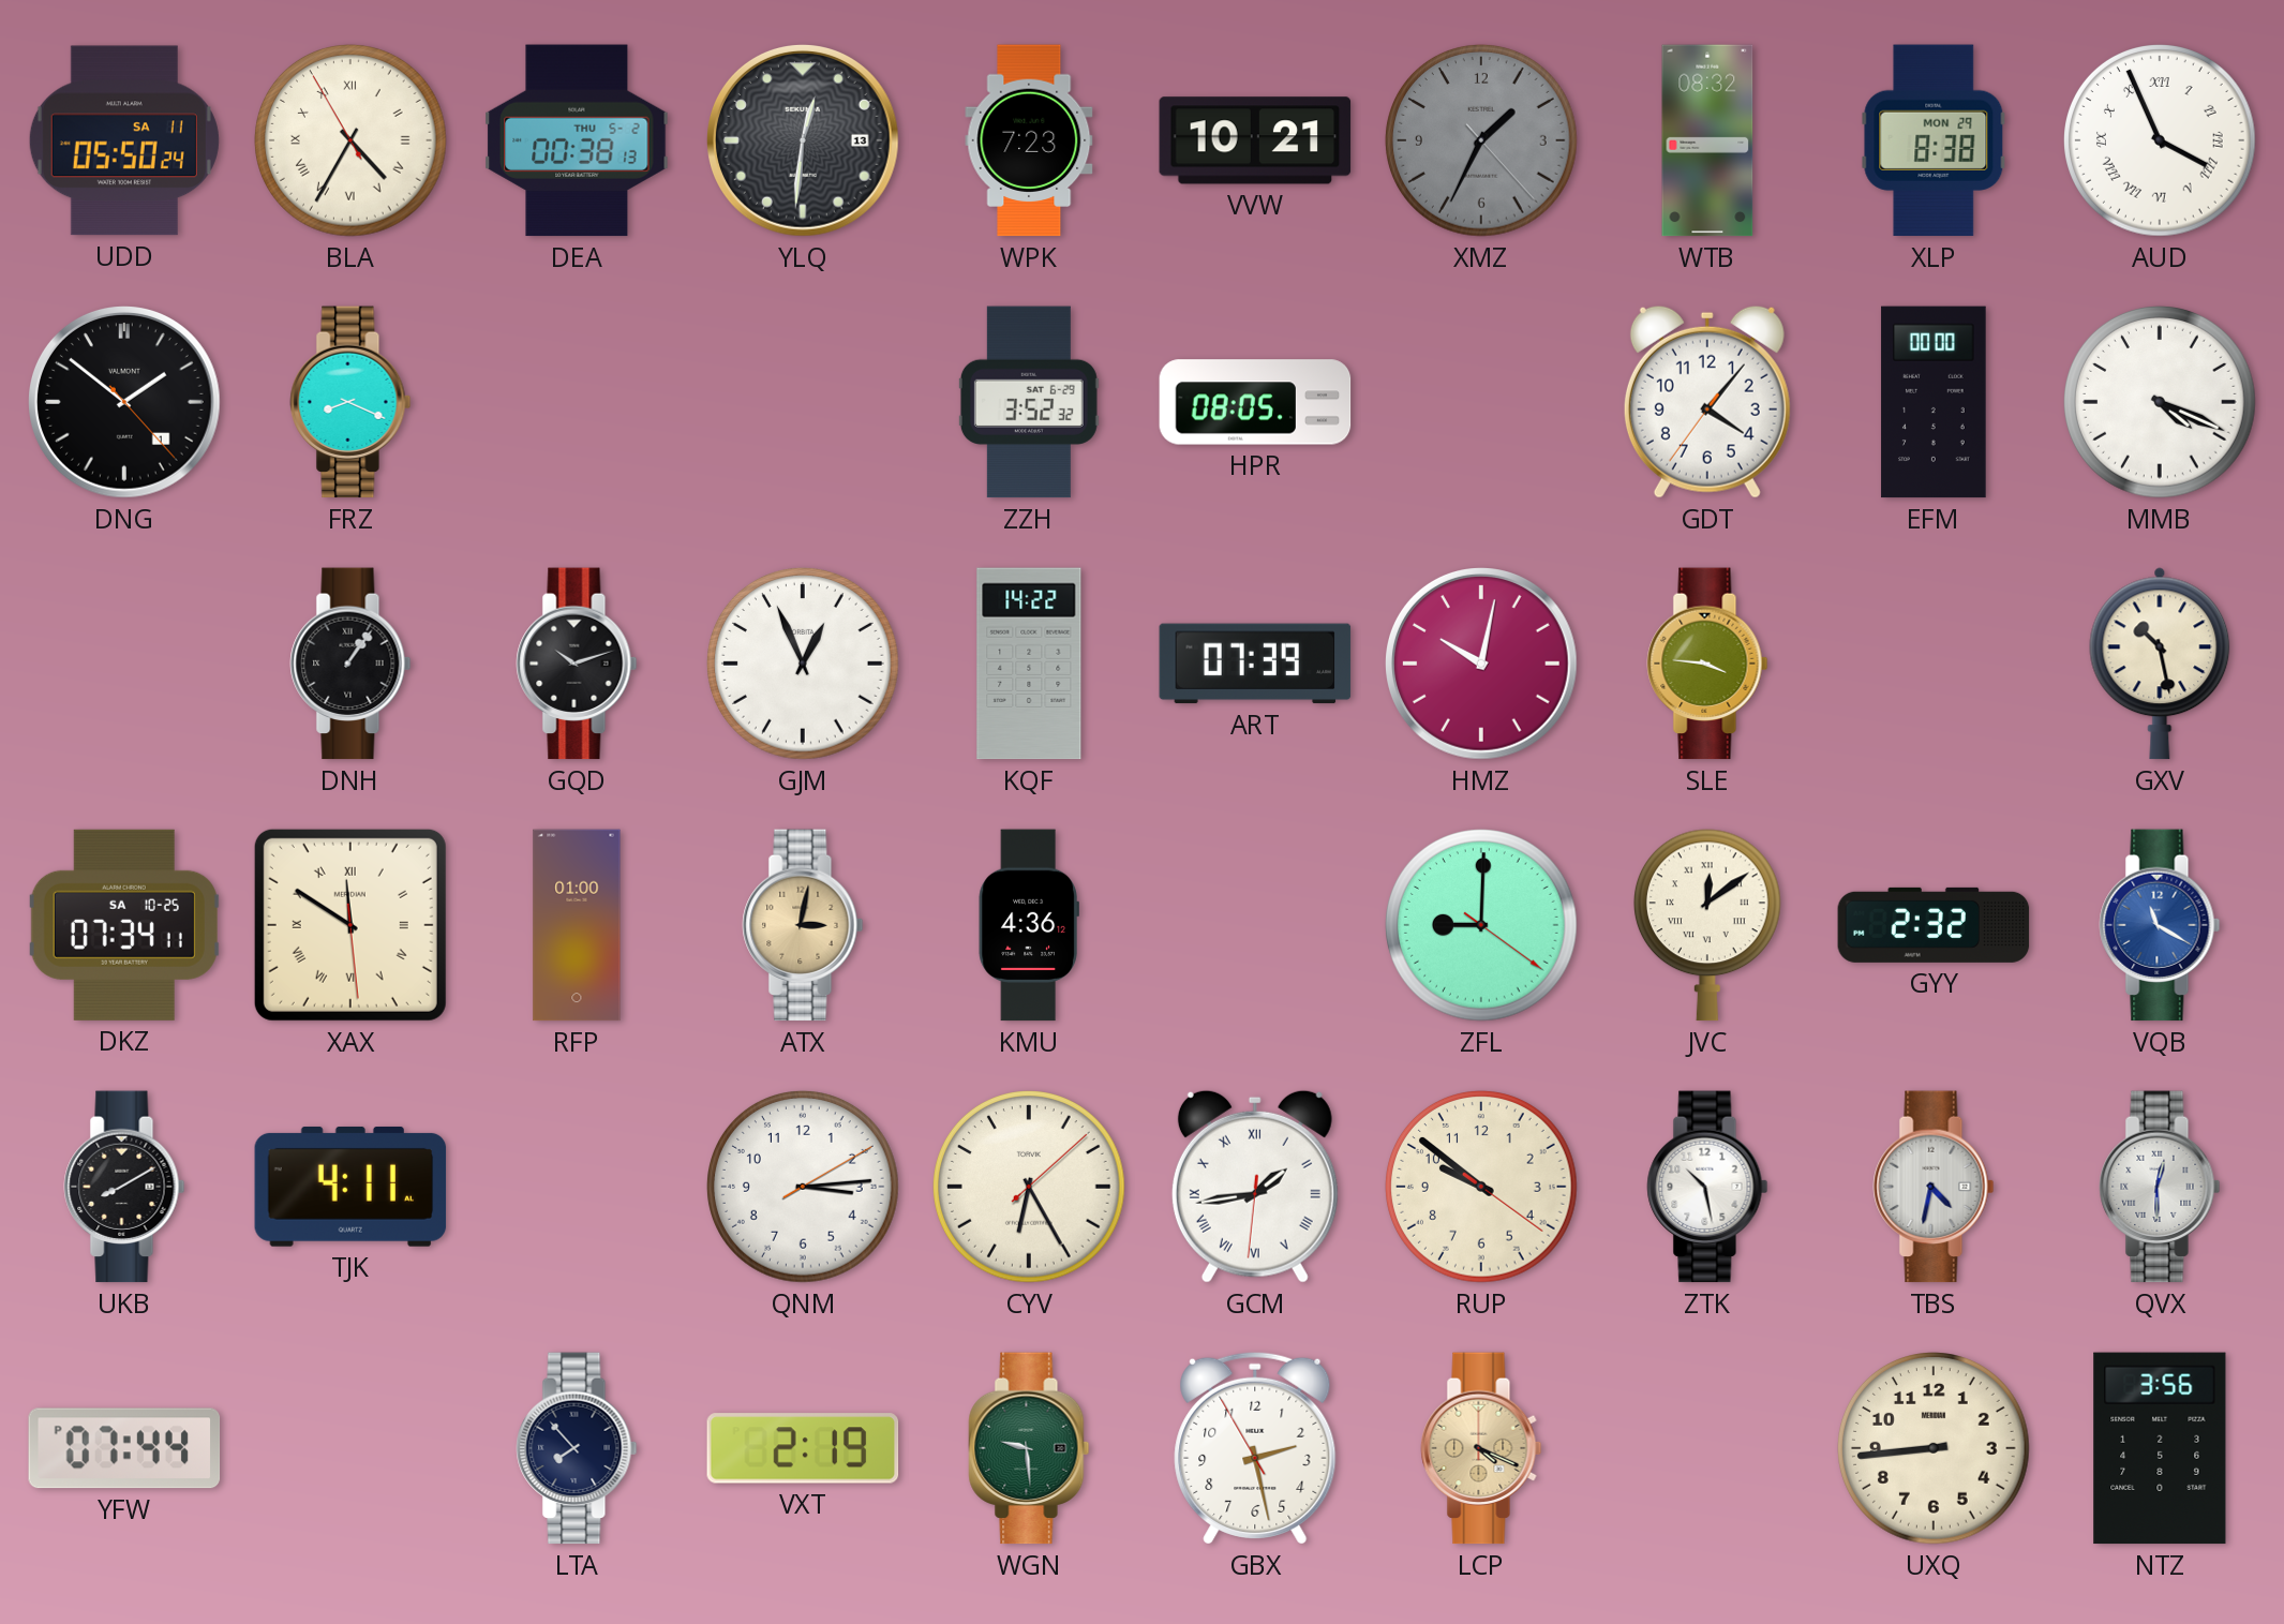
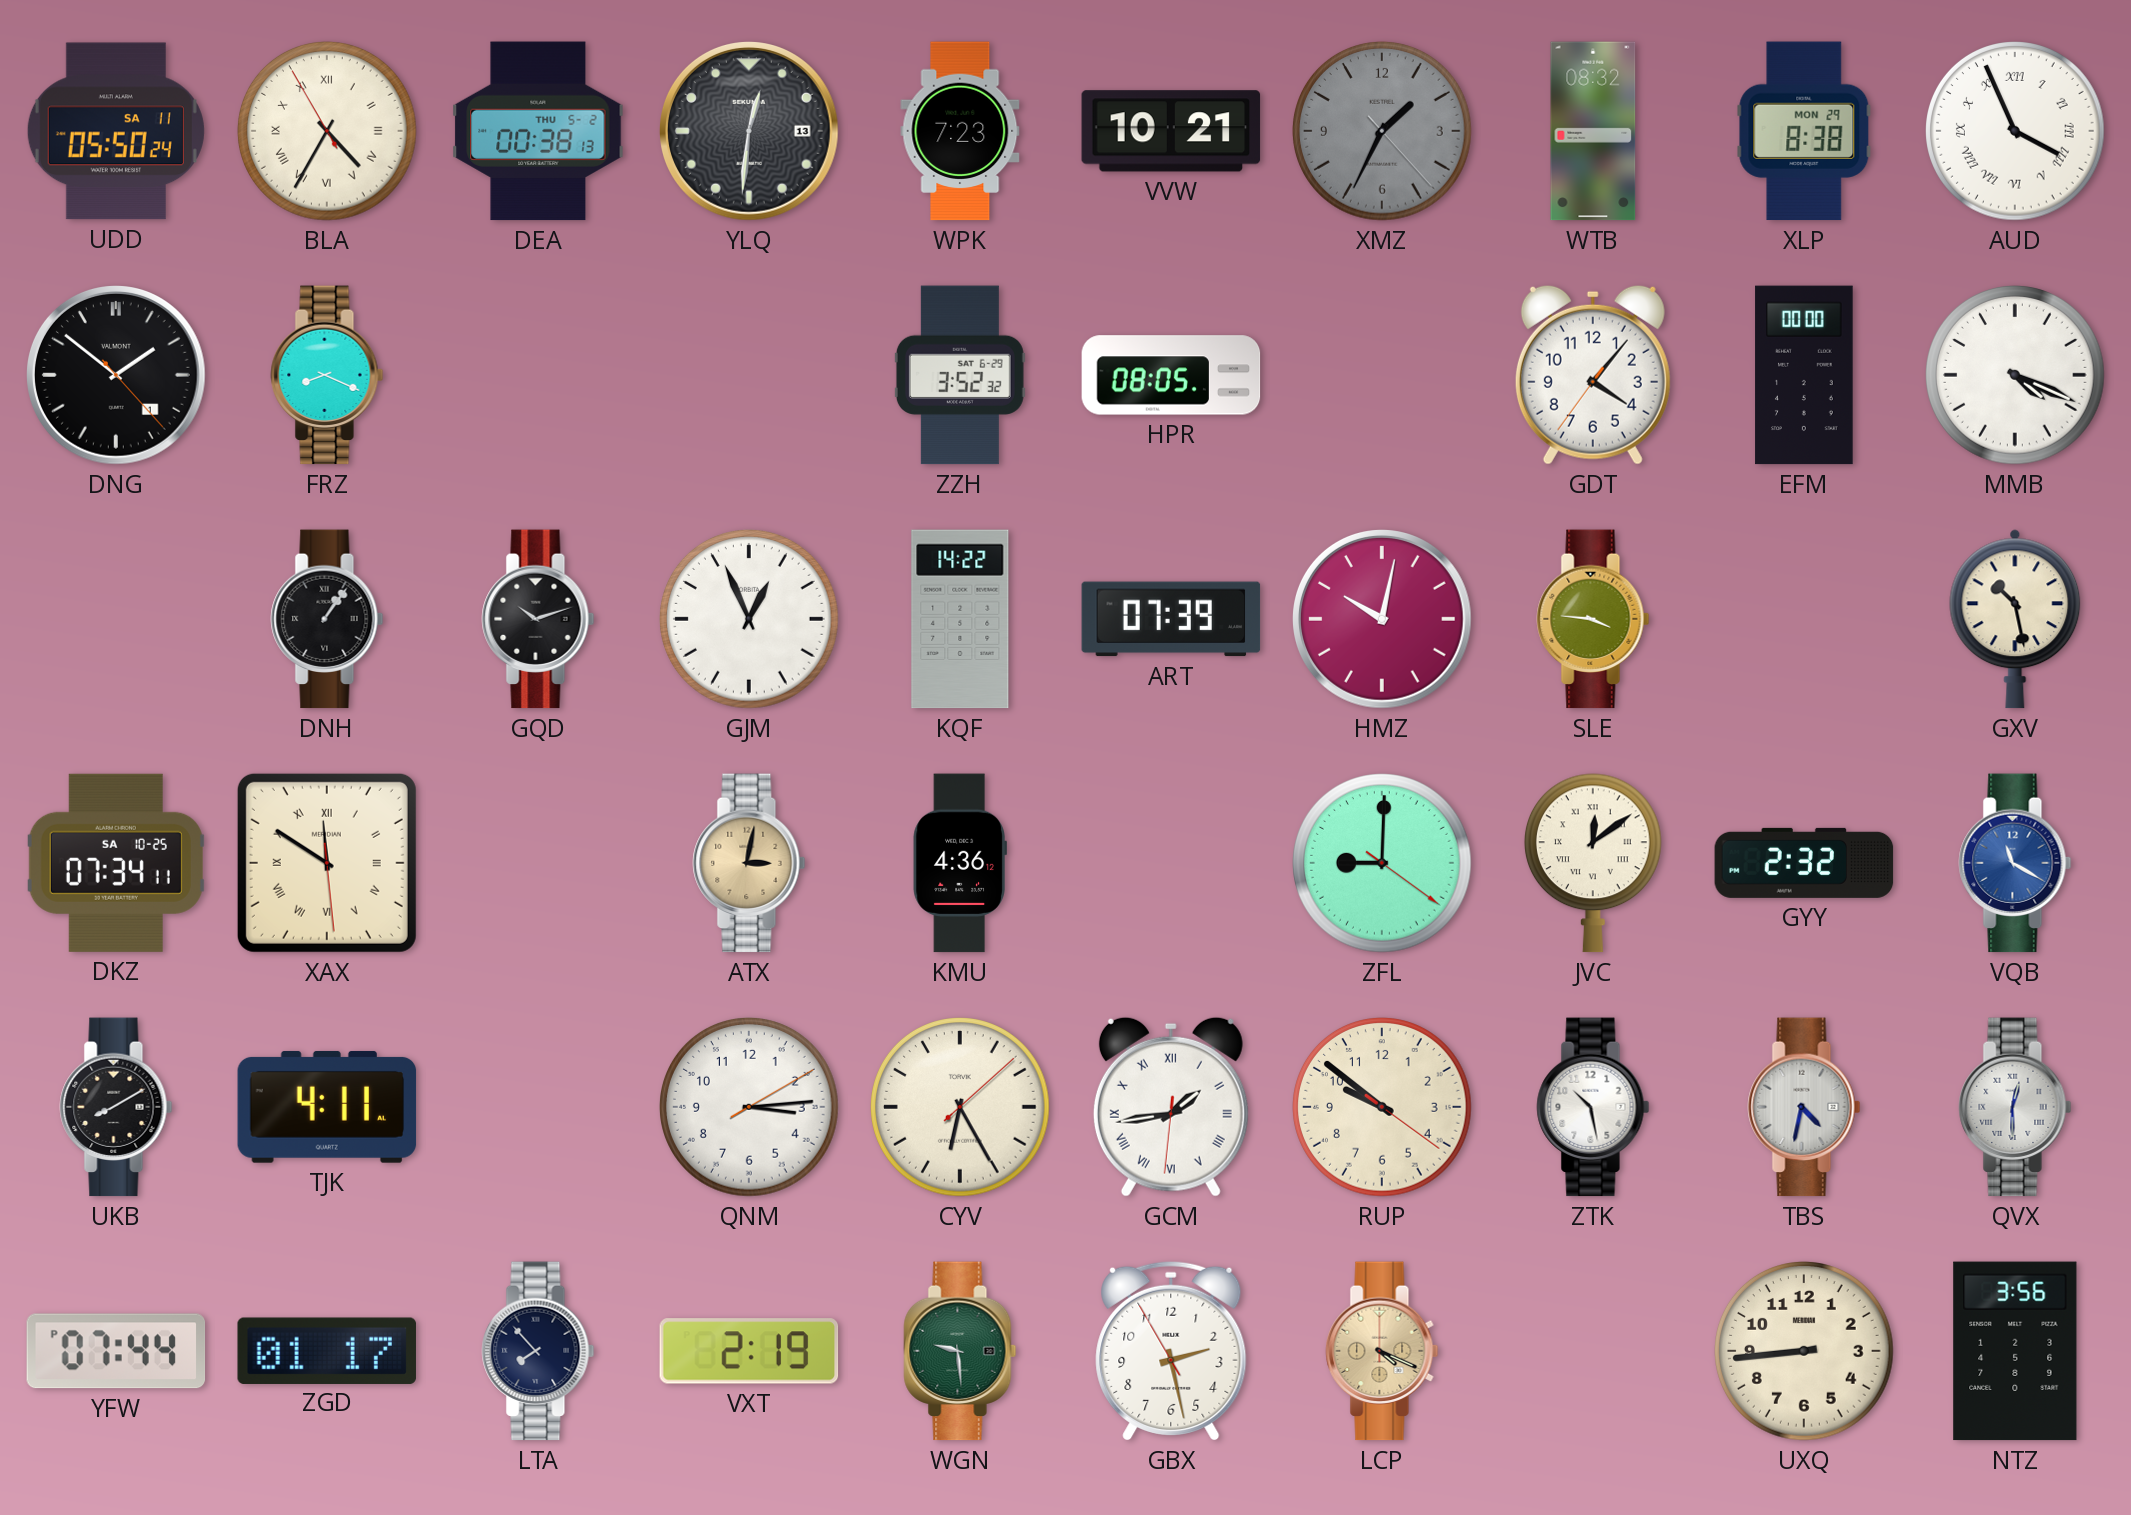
RFP: 01:00 -> none
ZGD: none -> 01:17
